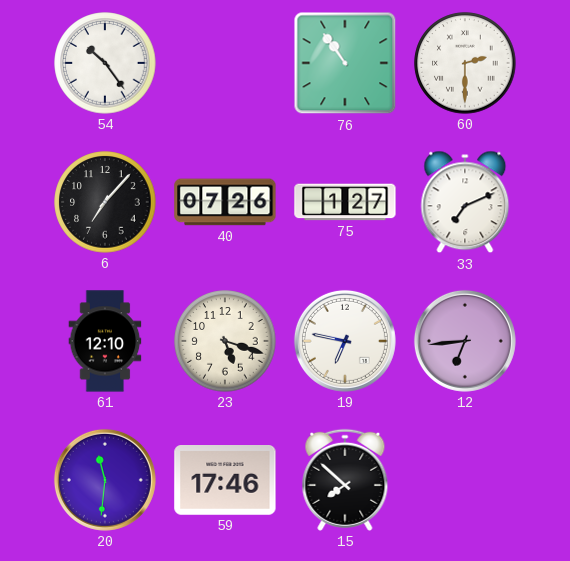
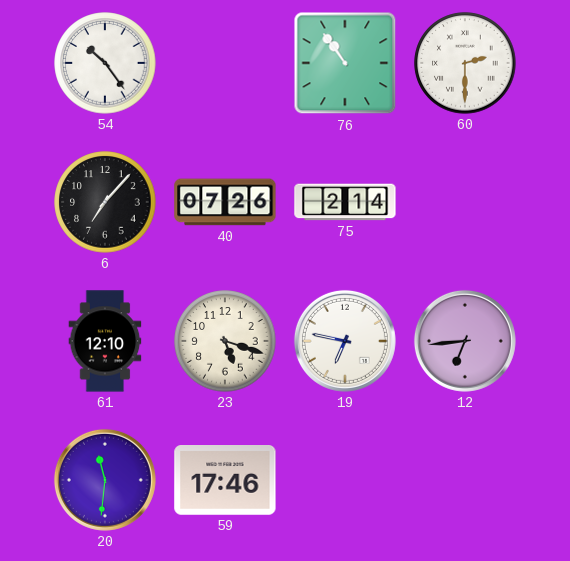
75: 1:27 -> 2:14
33: 7:11 -> none
15: 7:52 -> none
